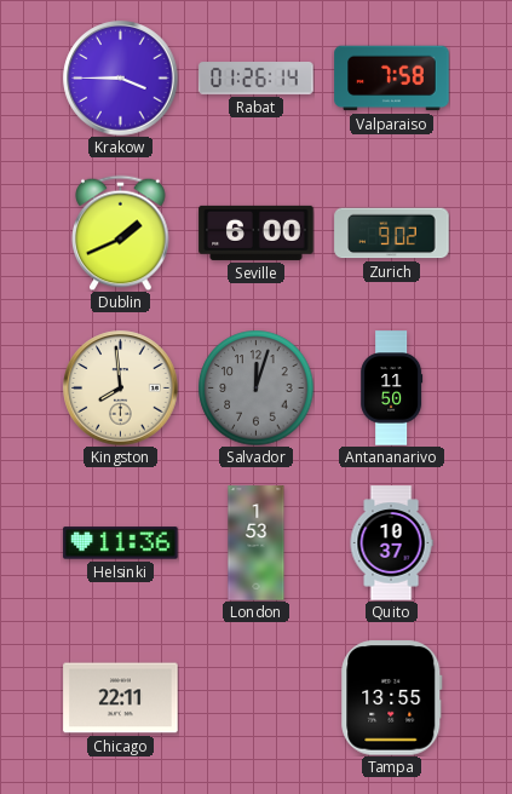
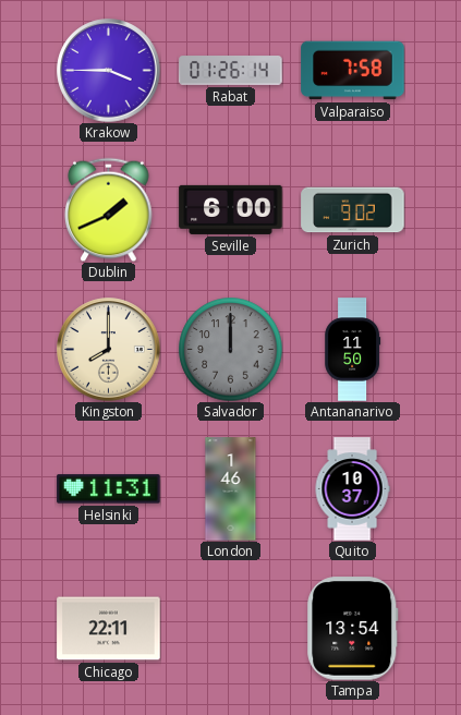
Kingston: 7:59 -> 8:00
Salvador: 12:03 -> 12:00
Helsinki: 11:36 -> 11:31
London: 1:53 -> 1:46
Tampa: 13:55 -> 13:54
